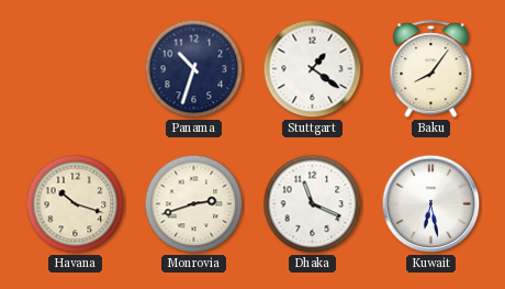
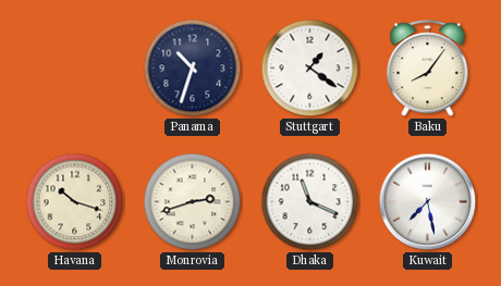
Kuwait: 6:28 -> 7:28
